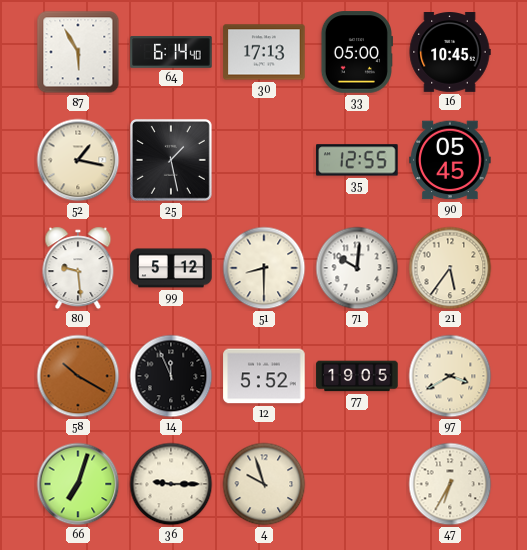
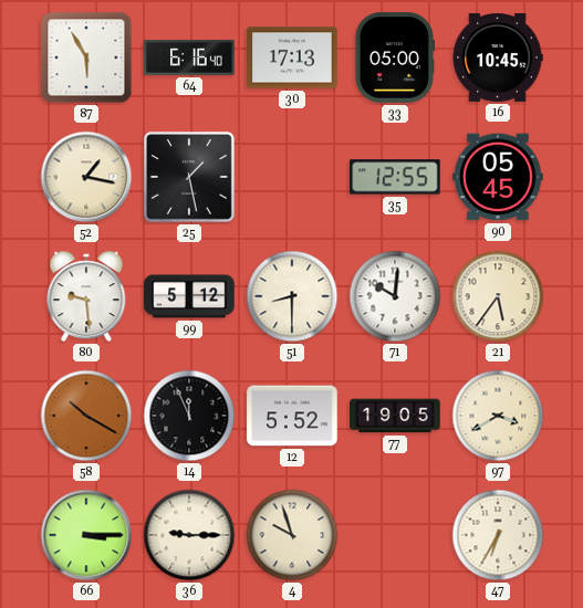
64: 6:14 -> 6:16
66: 7:03 -> 3:15
